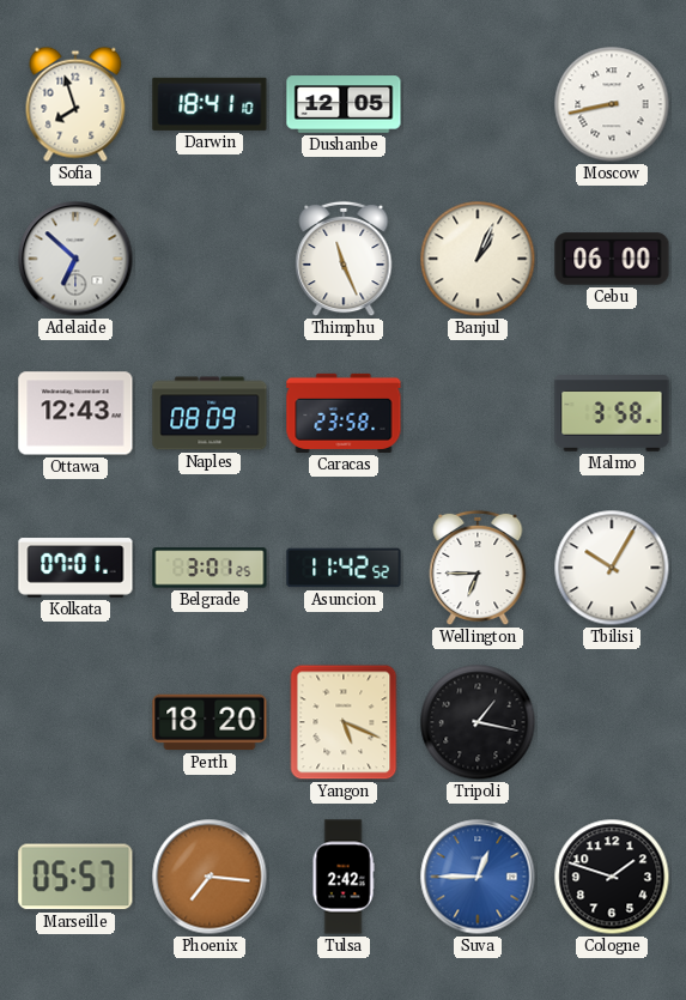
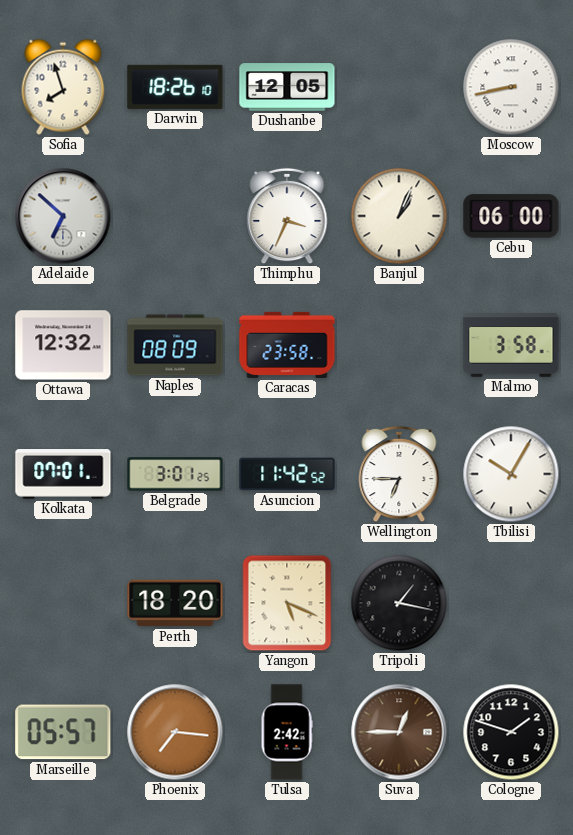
Darwin: 18:41 -> 18:26
Thimphu: 11:26 -> 3:34
Ottawa: 12:43 -> 12:32
Suva dial: blue -> brown
